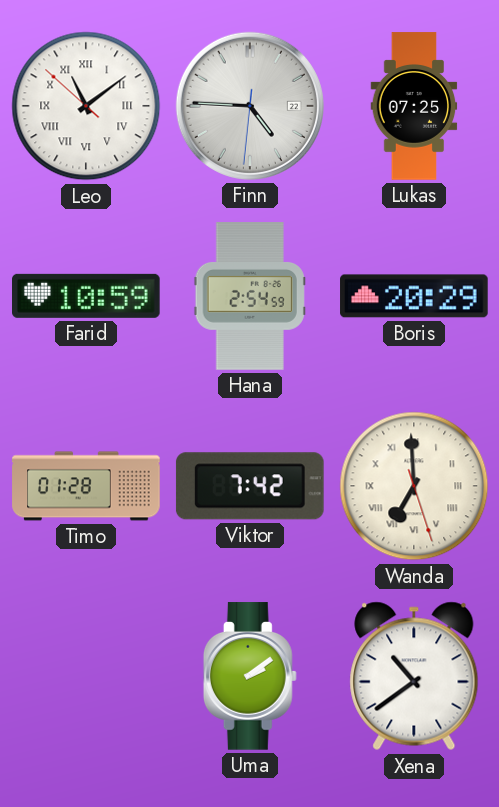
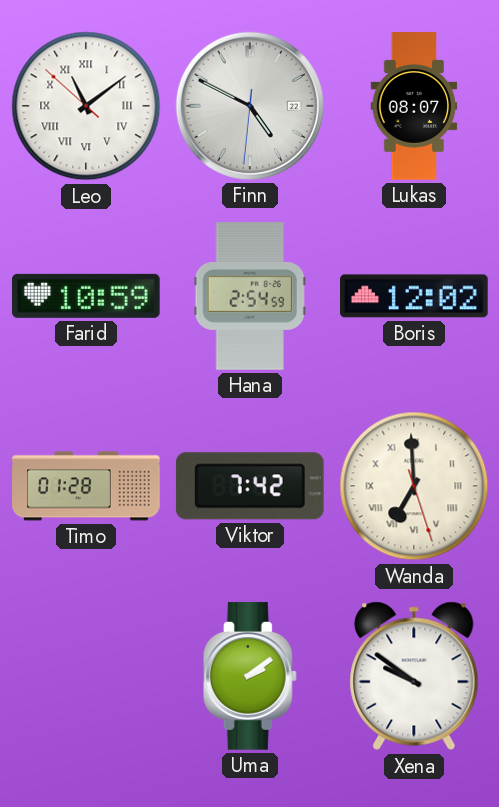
Finn: 4:45 -> 4:49
Lukas: 07:25 -> 08:07
Boris: 20:29 -> 12:02
Xena: 10:39 -> 9:51
